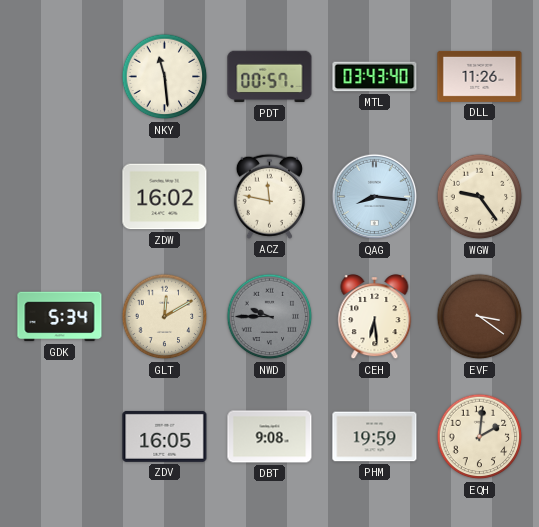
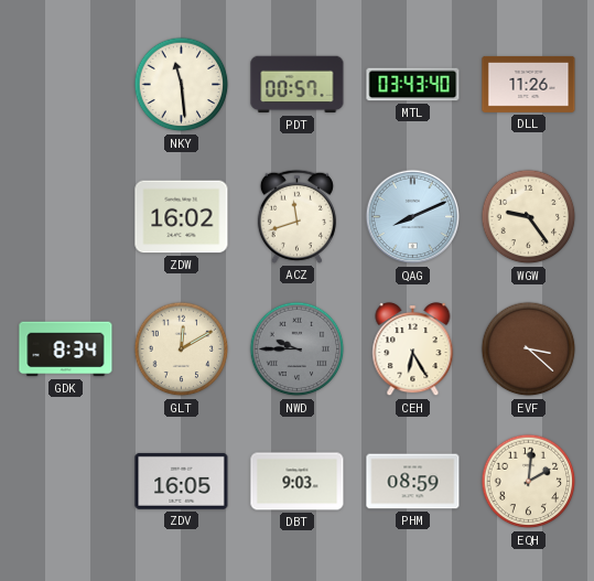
ACZ: 11:47 -> 11:42
QAG: 8:16 -> 8:11
GDK: 5:34 -> 8:34
CEH: 6:29 -> 6:25
EVF: 3:21 -> 3:22
DBT: 9:08 -> 9:03
PHM: 19:59 -> 08:59
